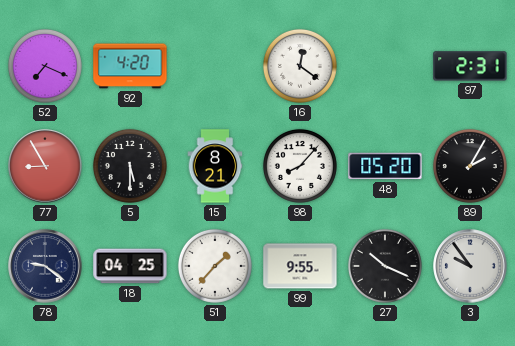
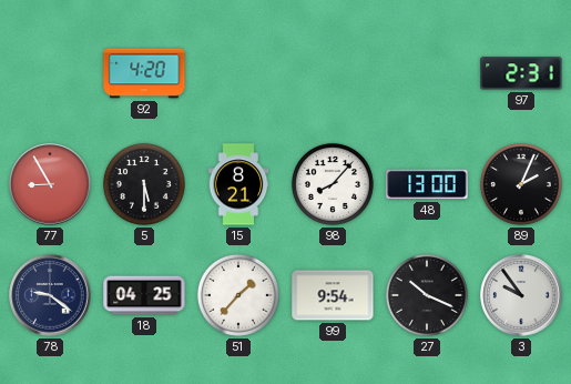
52: 7:19 -> none
16: 12:21 -> none
48: 05:20 -> 13:00
89: 2:05 -> 2:04
99: 9:55 -> 9:54
